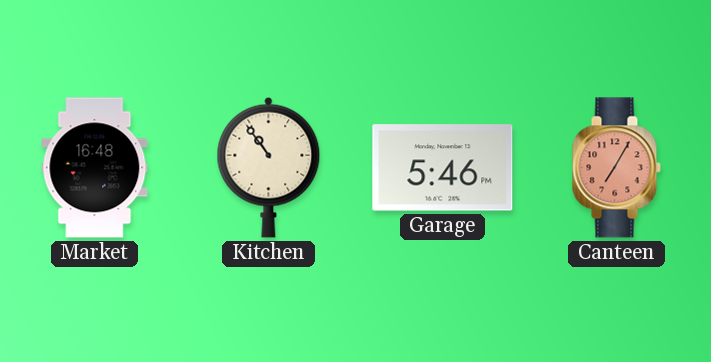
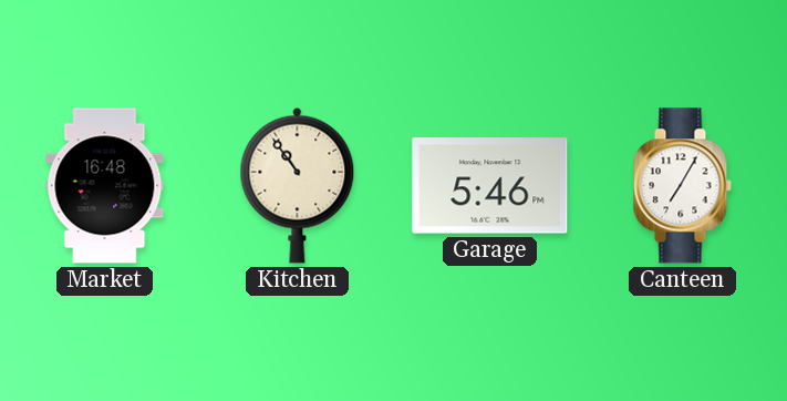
Canteen dial: salmon -> white
